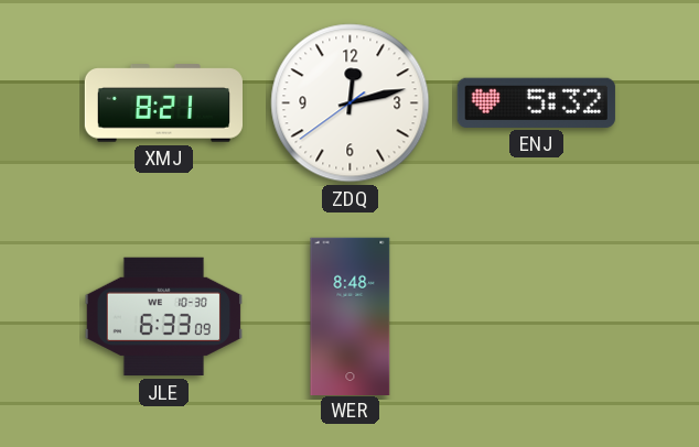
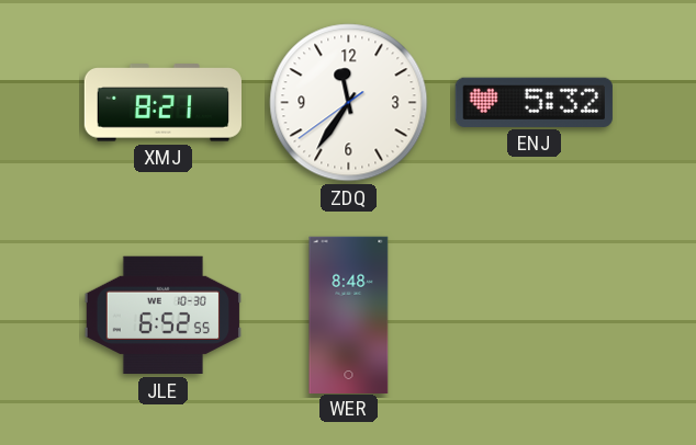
ZDQ: 12:12 -> 11:35
JLE: 6:33 -> 6:52
